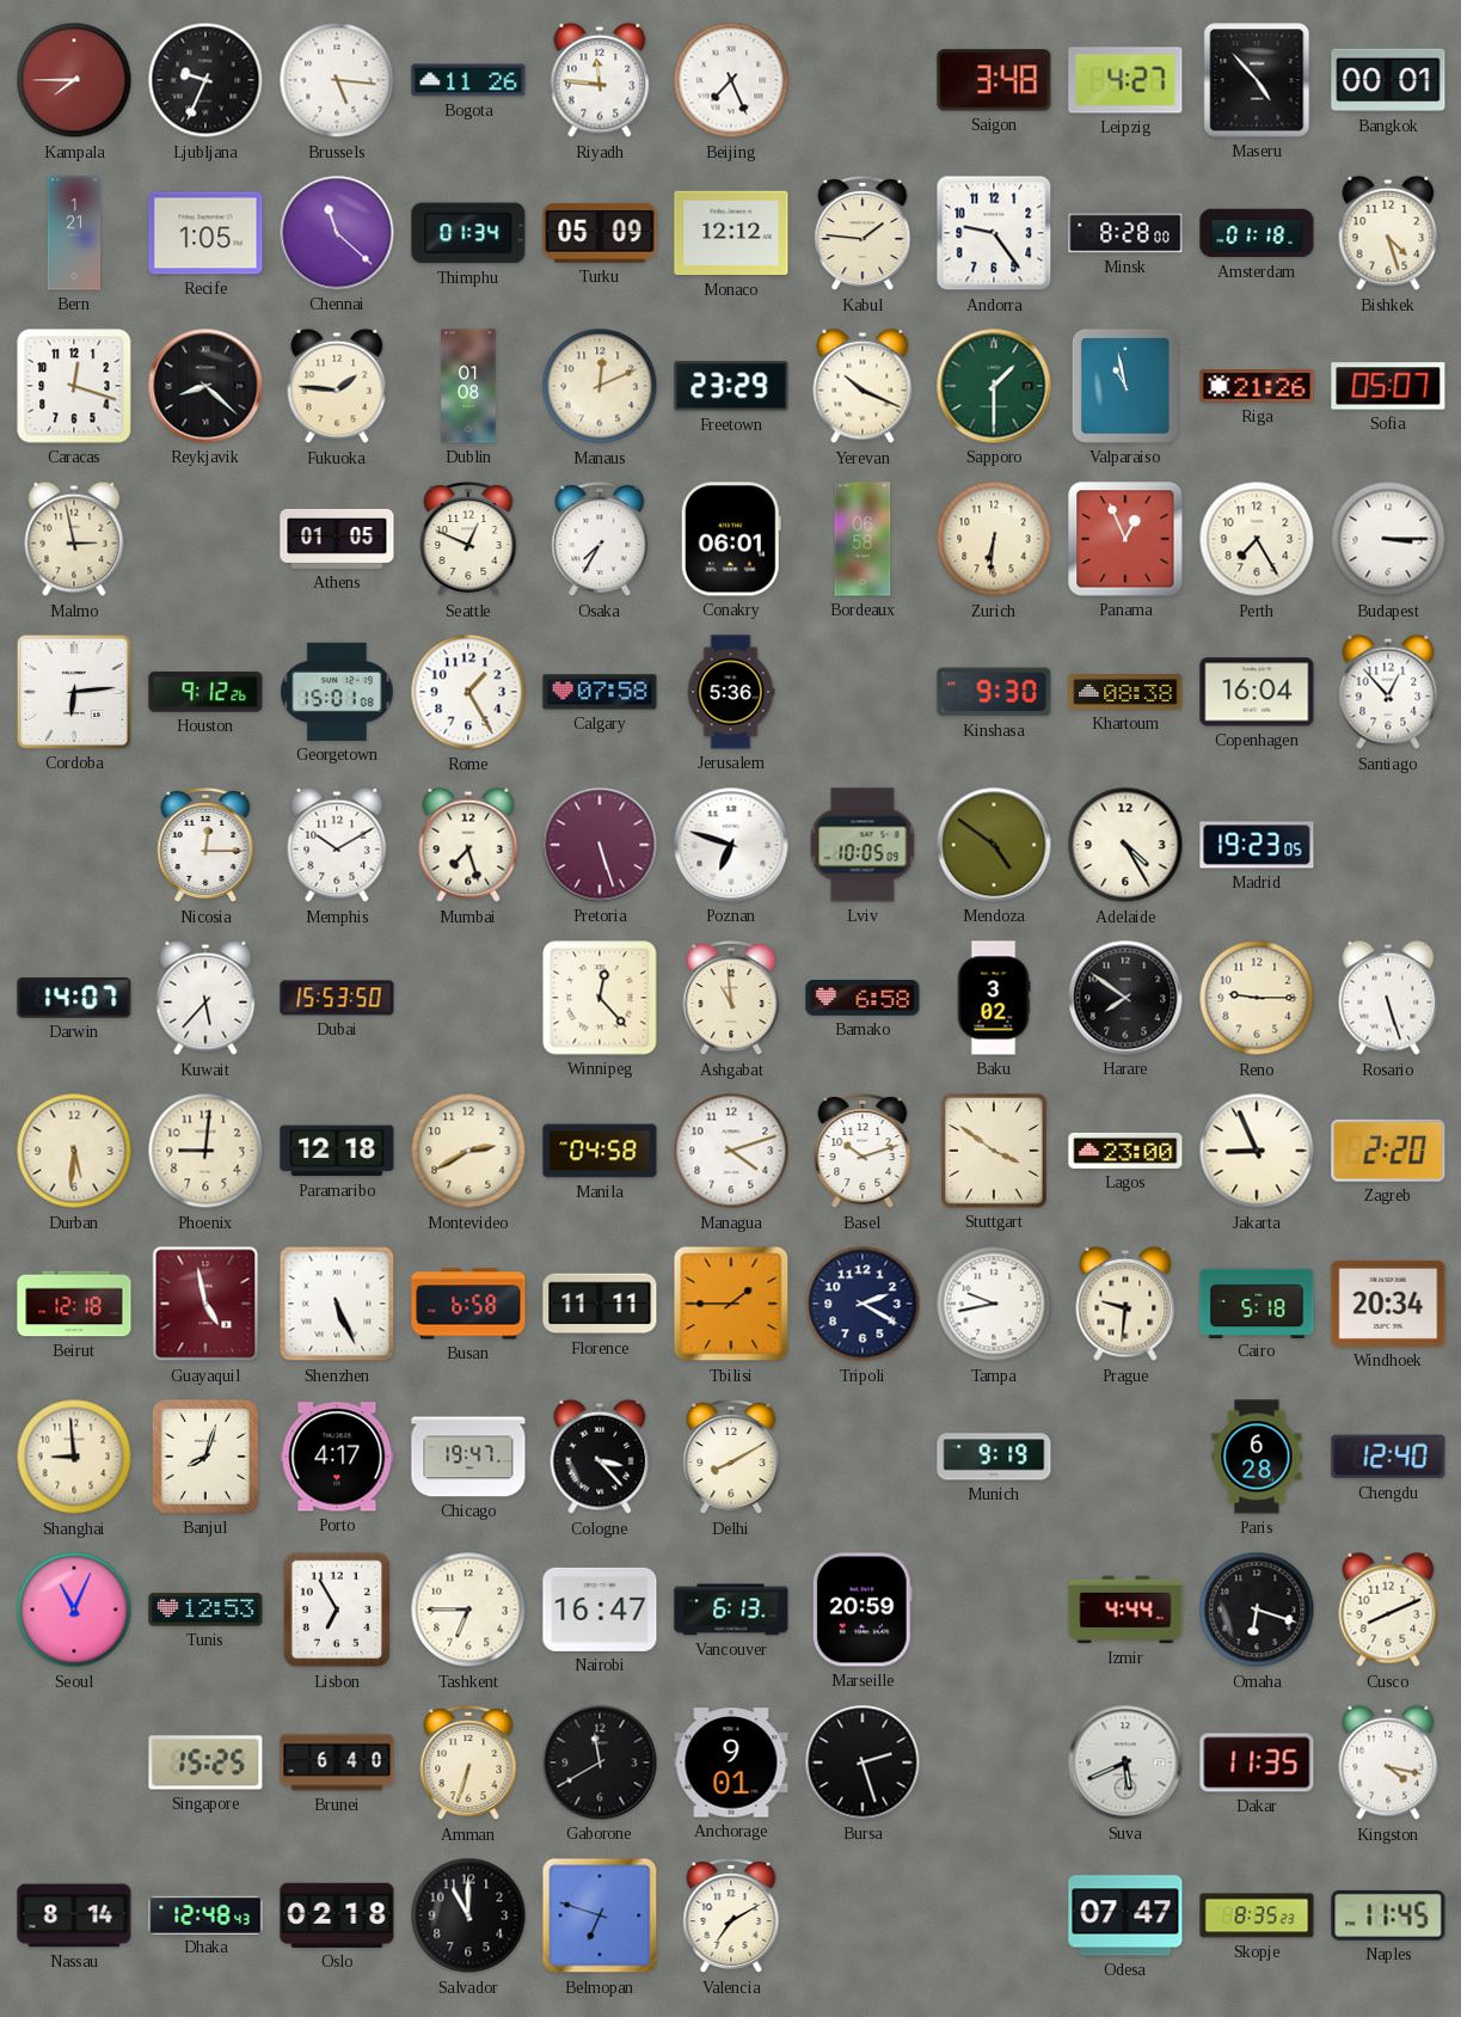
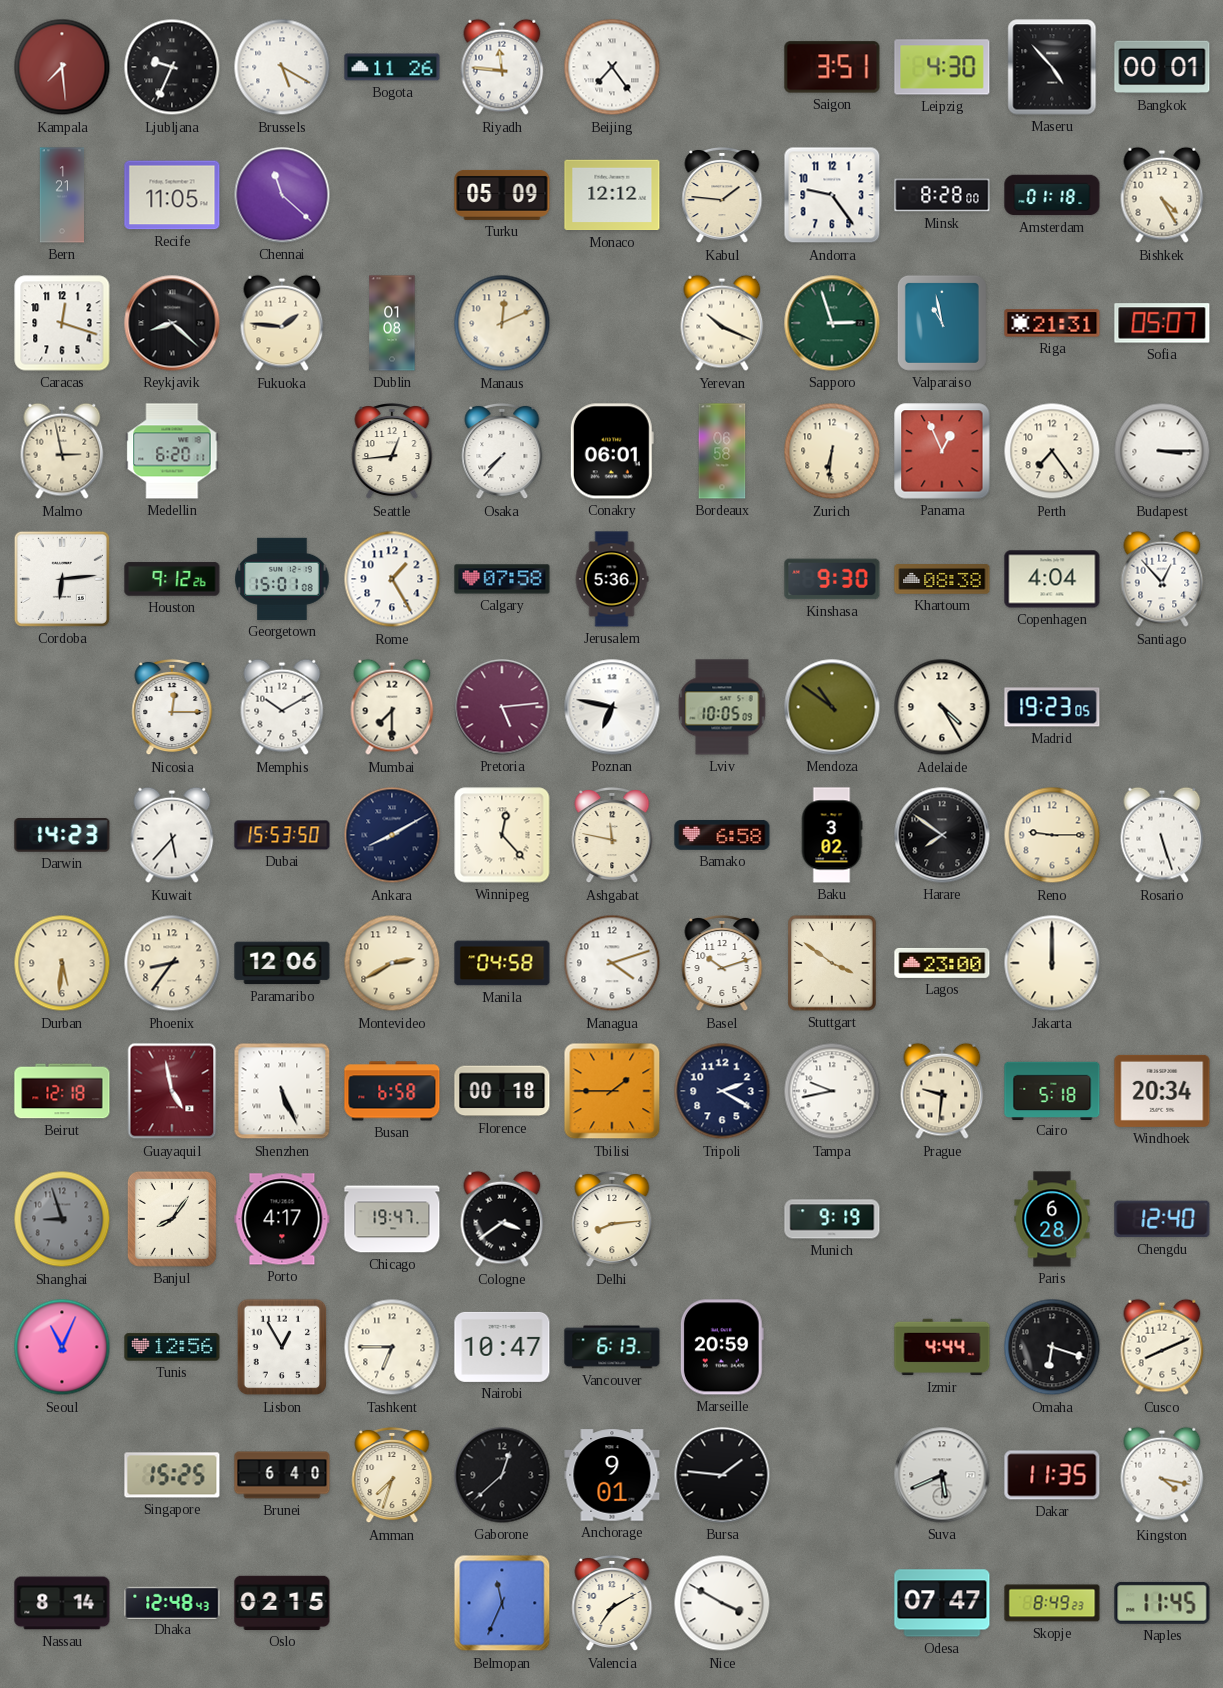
Kampala: 7:45 -> 7:29
Brussels: 5:16 -> 5:20
Beijing: 7:26 -> 7:24
Saigon: 3:48 -> 3:51
Leipzig: 4:27 -> 4:30
Recife: 1:05 -> 11:05
Thimphu: 01:34 -> none
Bishkek: 4:27 -> 4:25
Freetown: 23:29 -> none
Sapporo: 1:30 -> 2:57
Riga: 21:26 -> 21:31
Medellin: none -> 6:20
Athens: 01:05 -> none
Seattle: 12:49 -> 12:44
Osaka: 7:35 -> 7:37
Perth: 7:25 -> 7:24
Copenhagen: 16:04 -> 4:04
Mumbai: 7:27 -> 7:30
Pretoria: 5:27 -> 5:14
Poznan: 6:48 -> 6:47
Mendoza: 4:51 -> 10:51
Darwin: 14:07 -> 14:23
Ankara: none -> 8:10
Ashgabat: 10:59 -> 11:47
Phoenix: 9:01 -> 8:36
Paramaribo: 12:18 -> 12:06
Jakarta: 8:56 -> 12:00
Zagreb: 2:20 -> none
Florence: 11:11 -> 00:18
Shanghai: 8:59 -> 8:57
Shanghai dial: cream -> grey
Banjul: 8:03 -> 8:06
Cologne: 3:23 -> 3:39
Delhi: 8:10 -> 8:14
Tunis: 12:53 -> 12:56
Lisbon: 6:55 -> 12:55
Nairobi: 16:47 -> 10:47
Amman: 6:33 -> 7:33
Gaborone: 11:40 -> 12:38
Bursa: 2:27 -> 1:46
Oslo: 02:18 -> 02:15
Salvador: 11:00 -> none
Belmopan: 6:48 -> 11:34
Nice: none -> 3:50
Skopje: 8:35 -> 8:49
